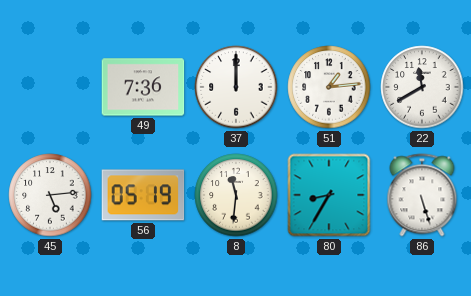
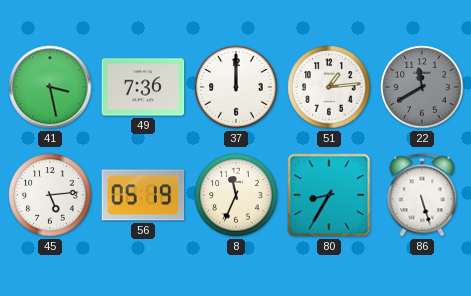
41: none -> 3:28
22 dial: white -> grey
8: 11:31 -> 11:34
